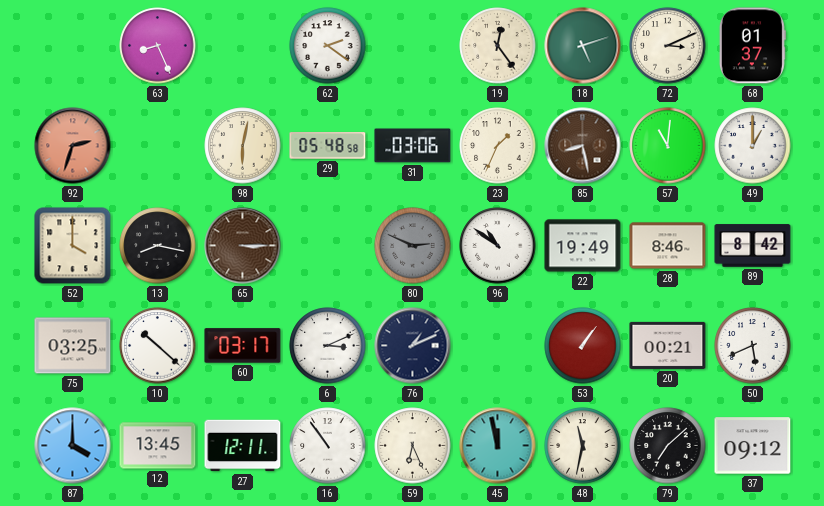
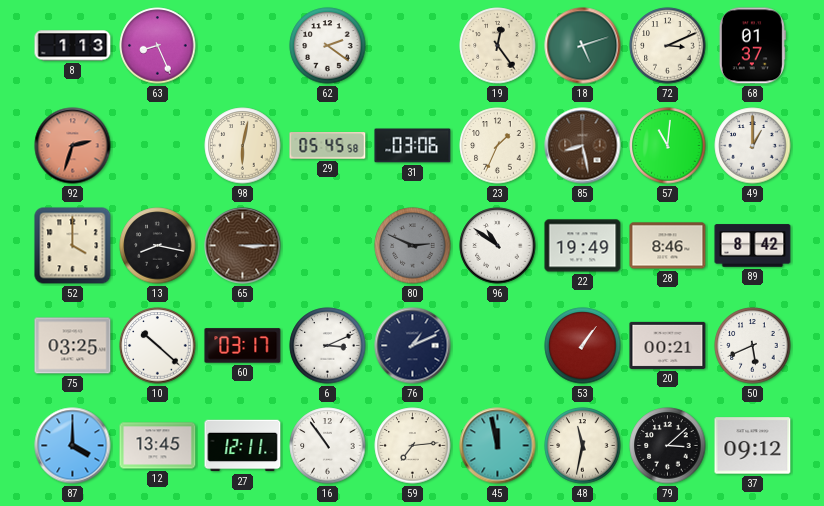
8: none -> 1:13
29: 05:48 -> 05:45
59: 6:26 -> 7:14
79: 7:08 -> 3:08
